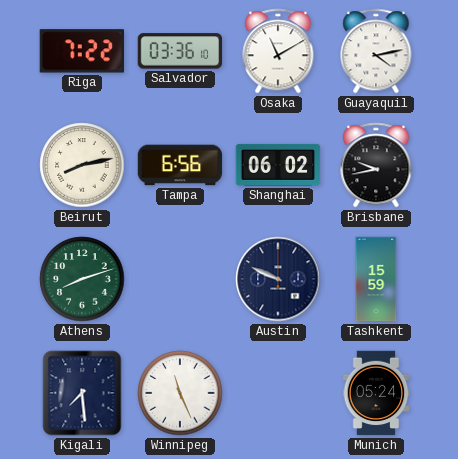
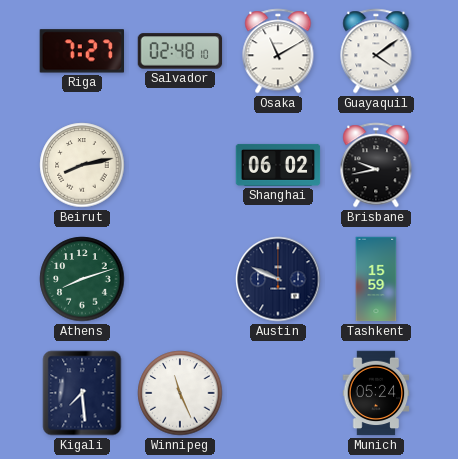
Riga: 7:22 -> 7:27
Salvador: 03:36 -> 02:48
Guayaquil: 4:13 -> 4:09
Tampa: 6:56 -> none
